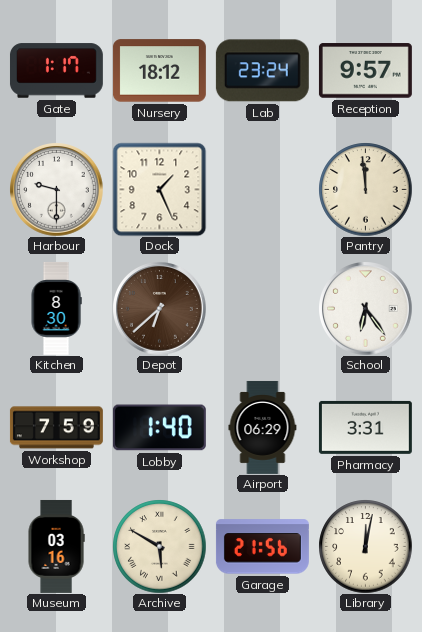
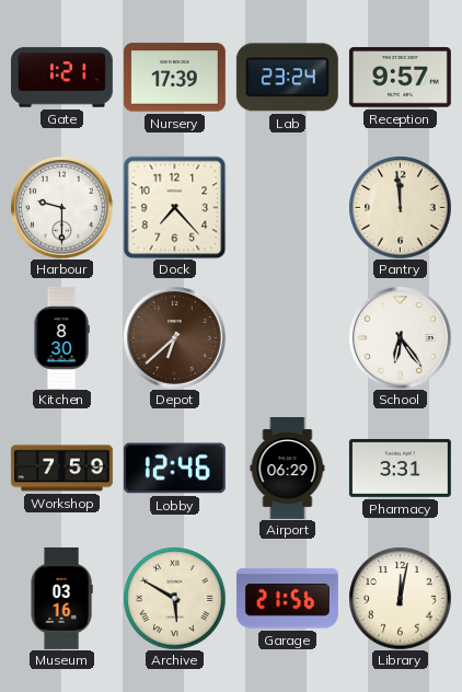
Gate: 1:17 -> 1:21
Nursery: 18:12 -> 17:39
Dock: 1:26 -> 7:23
Lobby: 1:40 -> 12:46
